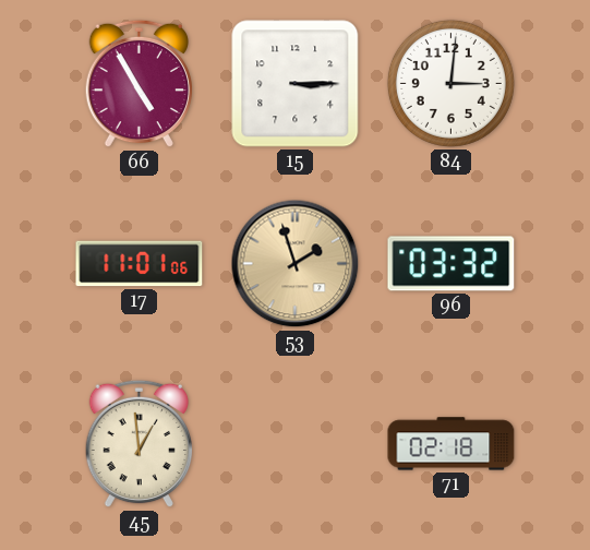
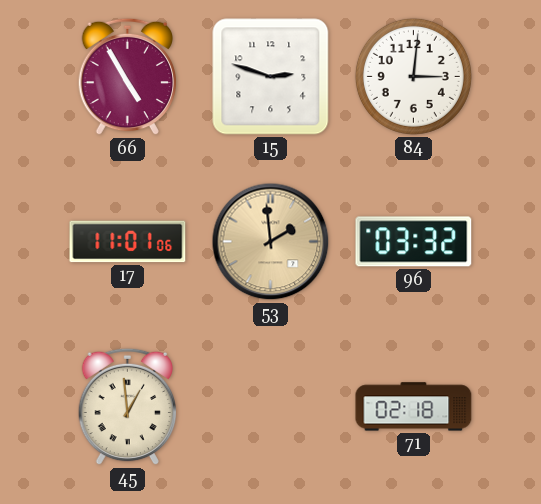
15: 3:15 -> 2:48
53: 1:57 -> 1:59
